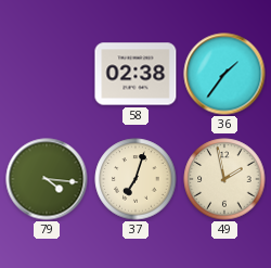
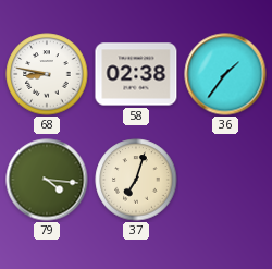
68: none -> 8:47
49: 1:58 -> none
